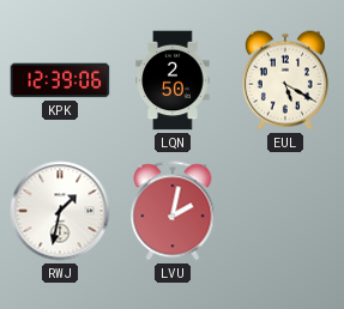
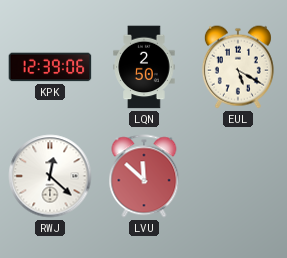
RWJ: 1:32 -> 12:22
LVU: 2:02 -> 11:52
